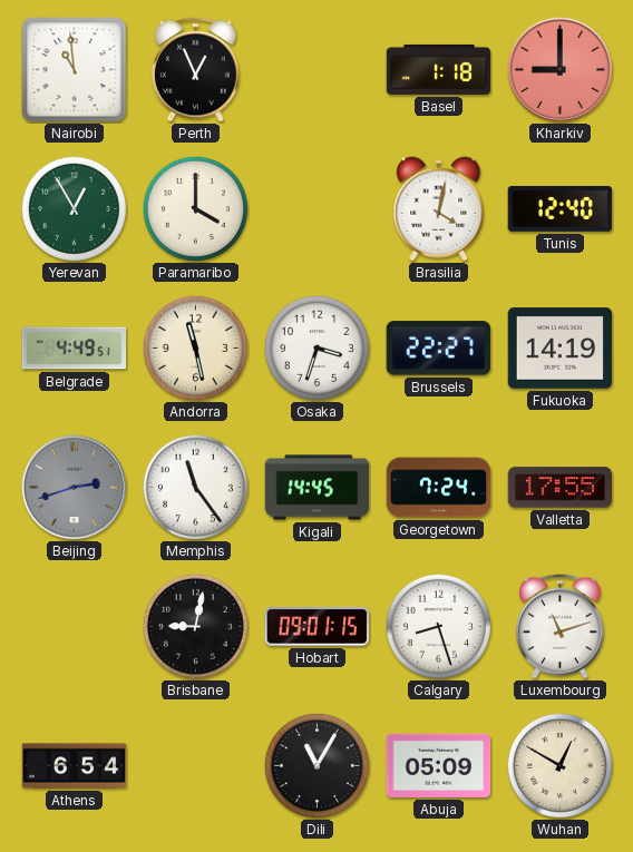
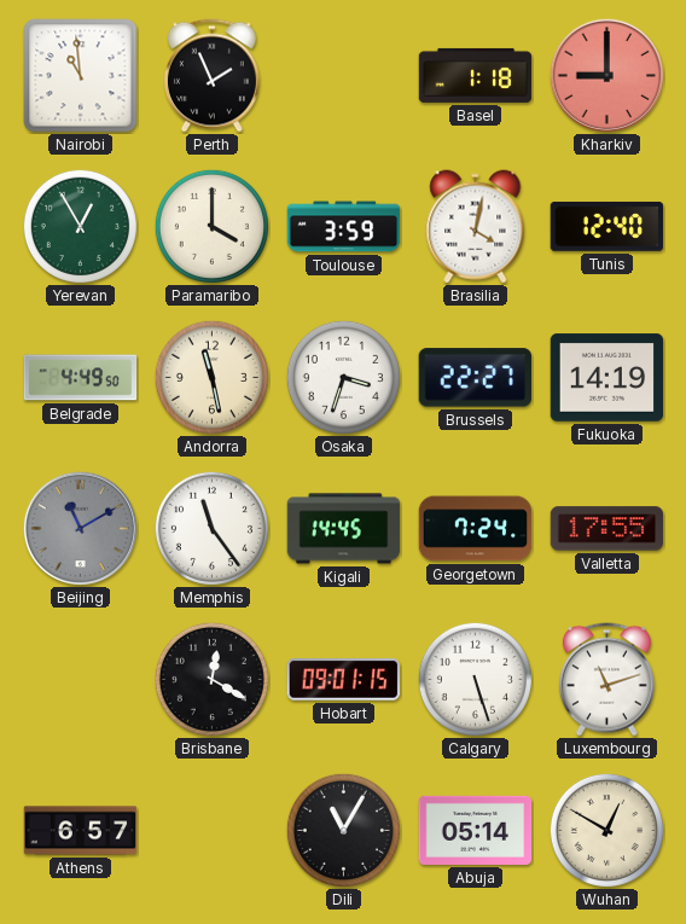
Perth: 12:56 -> 1:56
Toulouse: none -> 3:59
Belgrade: 4:49:51 -> 4:49:50
Beijing: 2:42 -> 11:10
Brisbane: 9:02 -> 12:20
Calgary: 8:27 -> 5:27
Athens: 6:54 -> 6:57
Abuja: 05:09 -> 05:14
